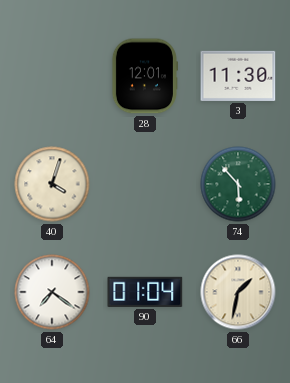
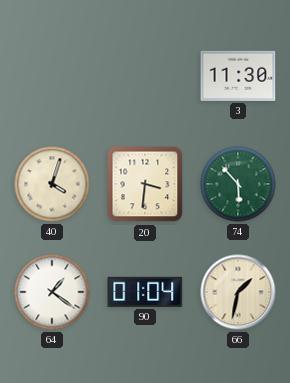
28: 12:01 -> none
20: none -> 3:31
64: 7:21 -> 1:21
